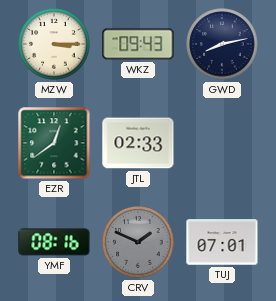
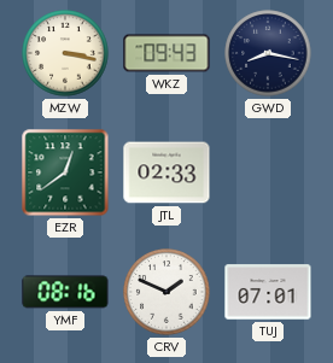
MZW: 3:15 -> 3:17
GWD: 8:13 -> 8:17
CRV dial: grey -> white
